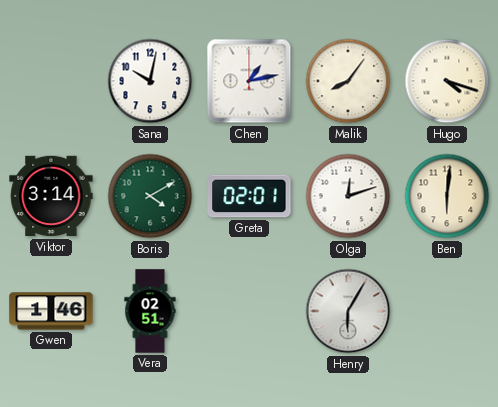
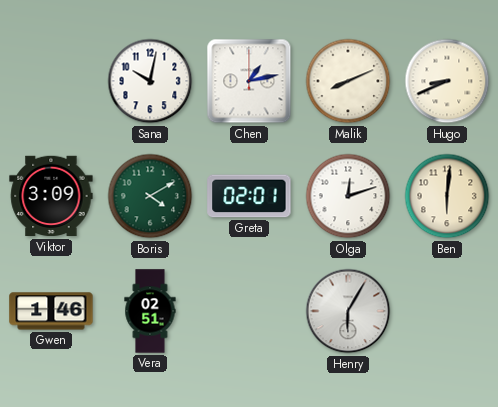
Malik: 8:06 -> 8:11
Hugo: 4:18 -> 8:41
Viktor: 3:14 -> 3:09
